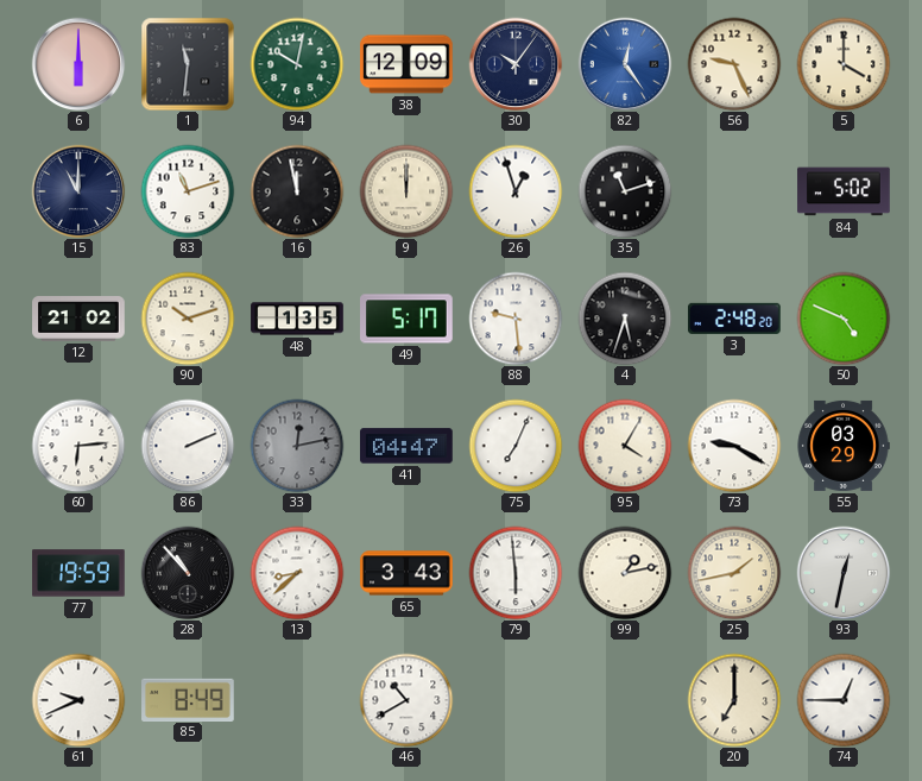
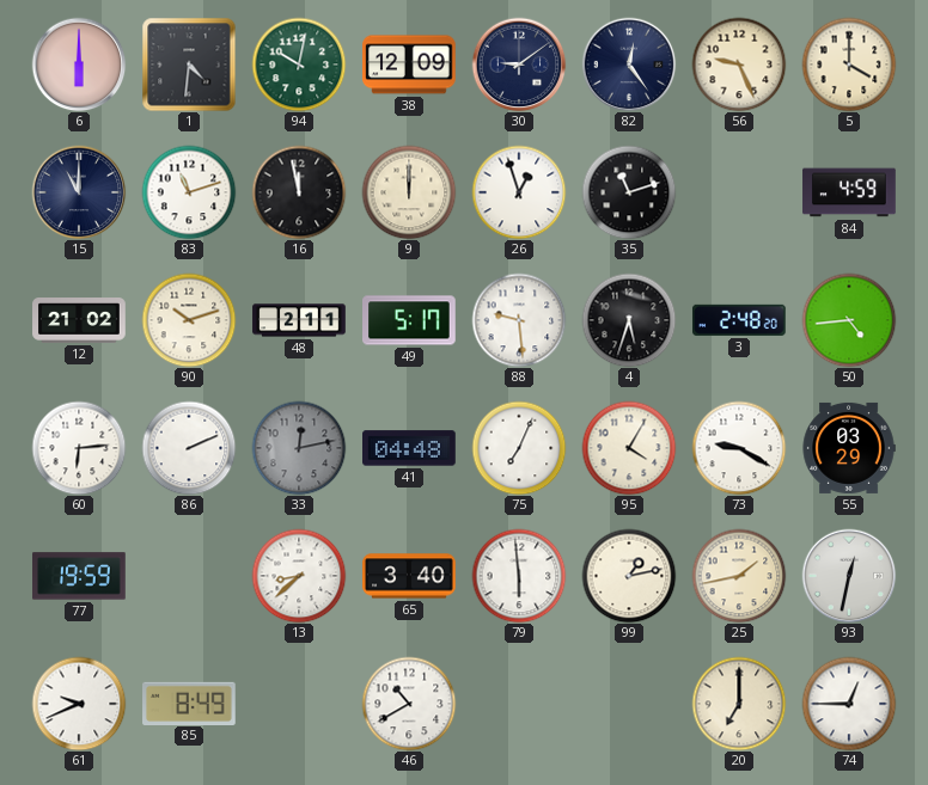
1: 11:31 -> 4:31
30: 10:06 -> 9:09
82 dial: blue -> navy
84: 5:02 -> 4:59
48: 1:35 -> 2:11
50: 4:49 -> 4:44
41: 04:47 -> 04:48
28: 10:53 -> none
65: 3:43 -> 3:40
